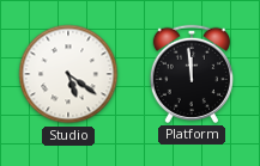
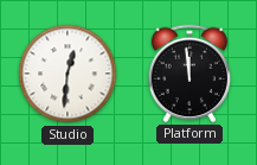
Studio: 5:21 -> 12:31
